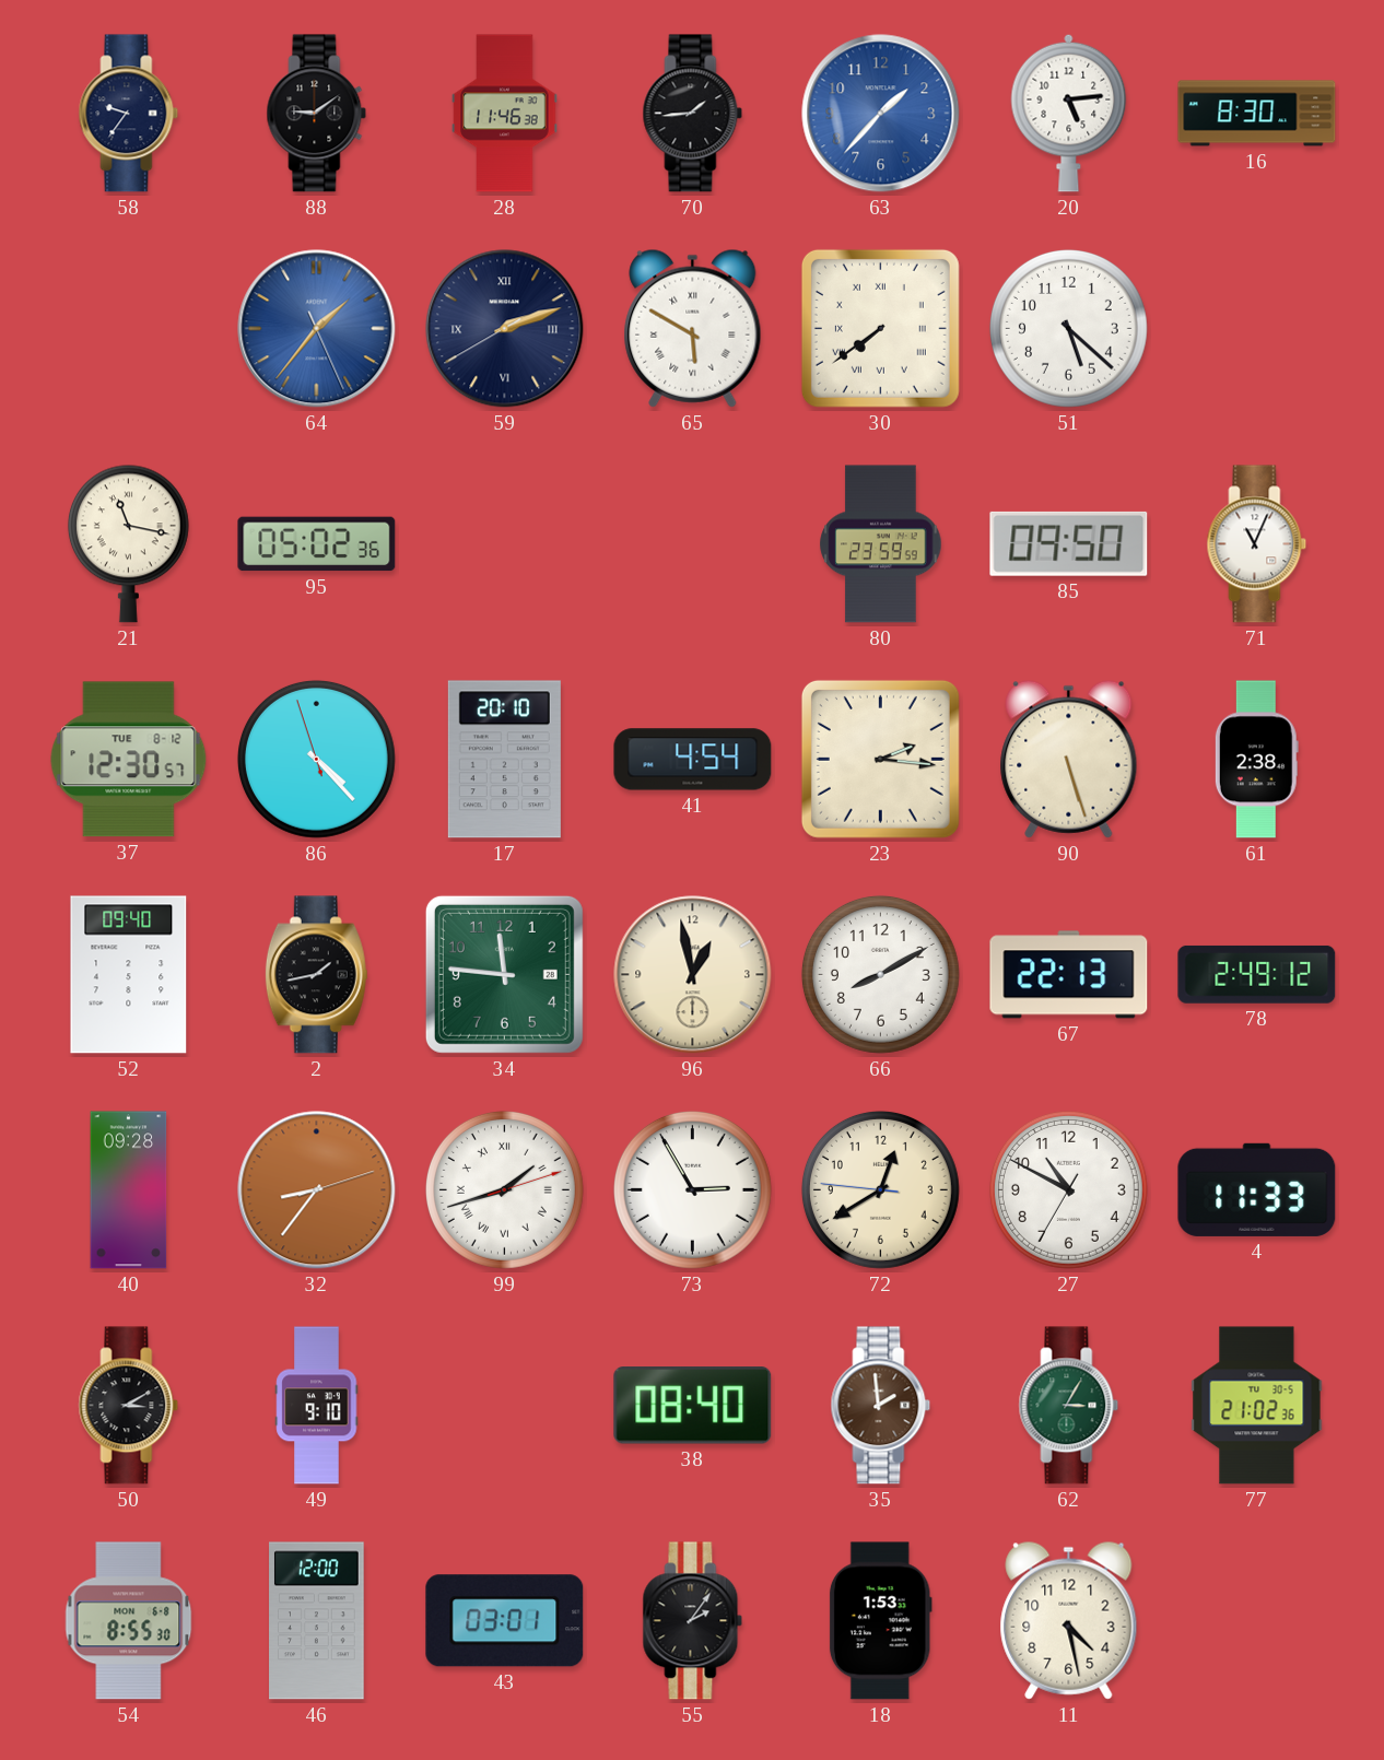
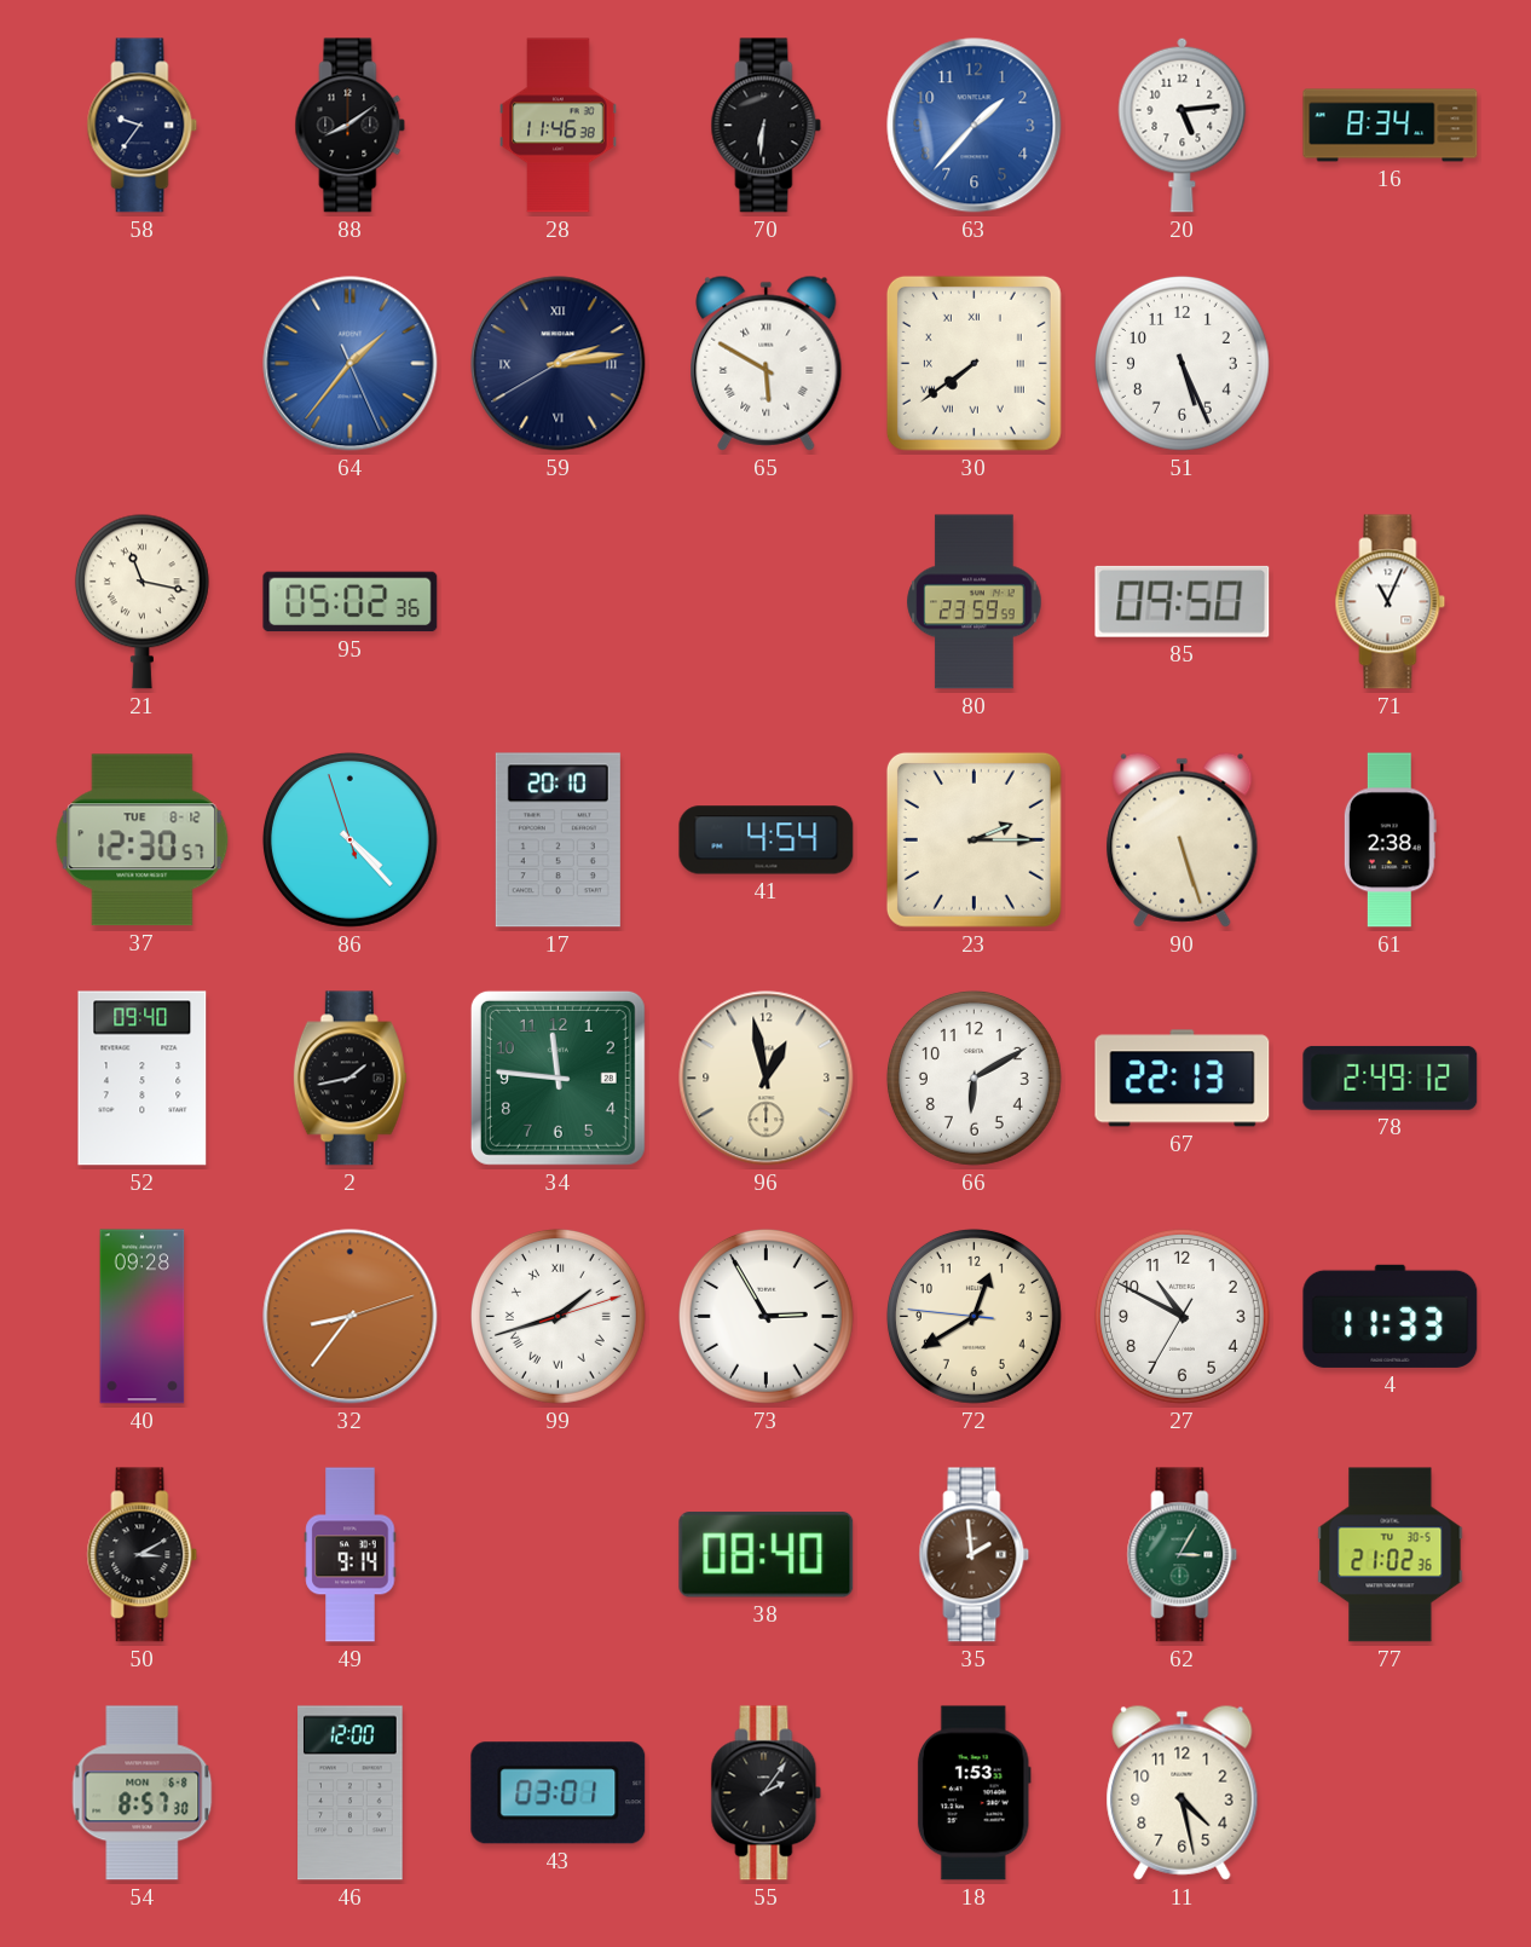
88: 9:09 -> 8:09
70: 1:44 -> 6:31
16: 8:30 -> 8:34
59: 2:11 -> 2:13
51: 5:22 -> 5:26
23: 2:16 -> 2:15
66: 8:10 -> 6:10
49: 9:10 -> 9:14
54: 8:55 -> 8:57
